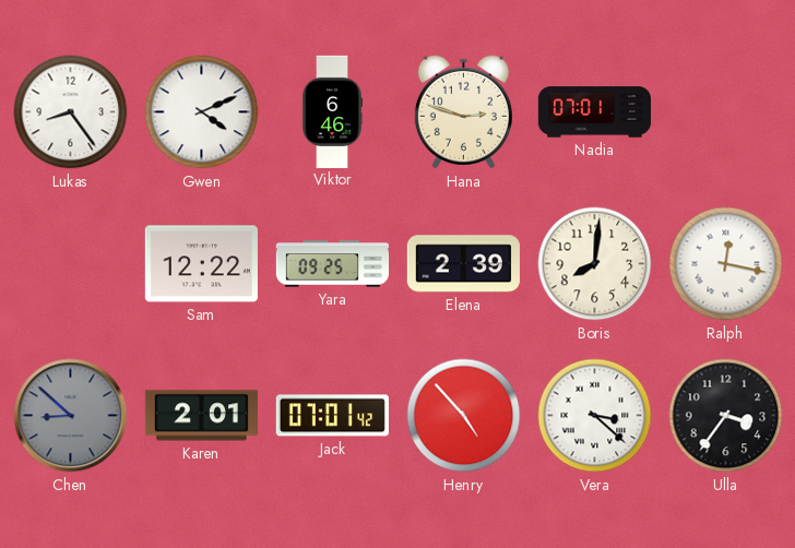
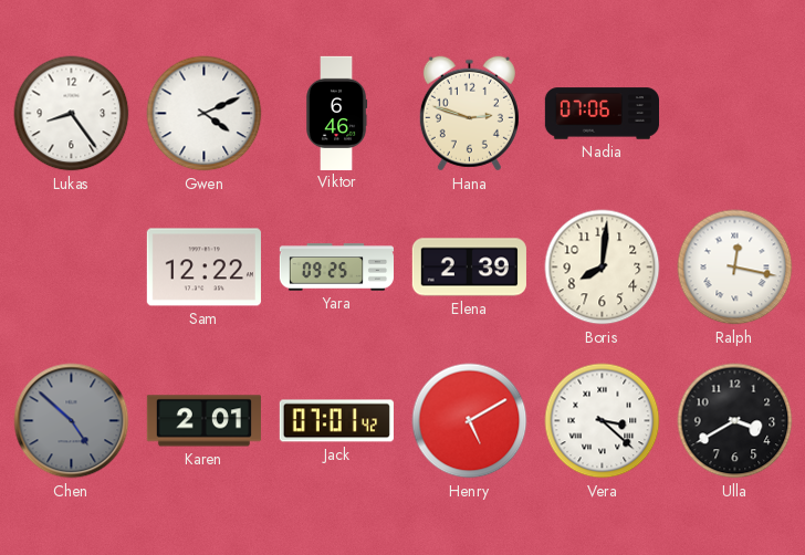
Nadia: 07:01 -> 07:06
Chen: 8:52 -> 4:52
Henry: 4:53 -> 5:10
Ulla: 3:36 -> 3:40
